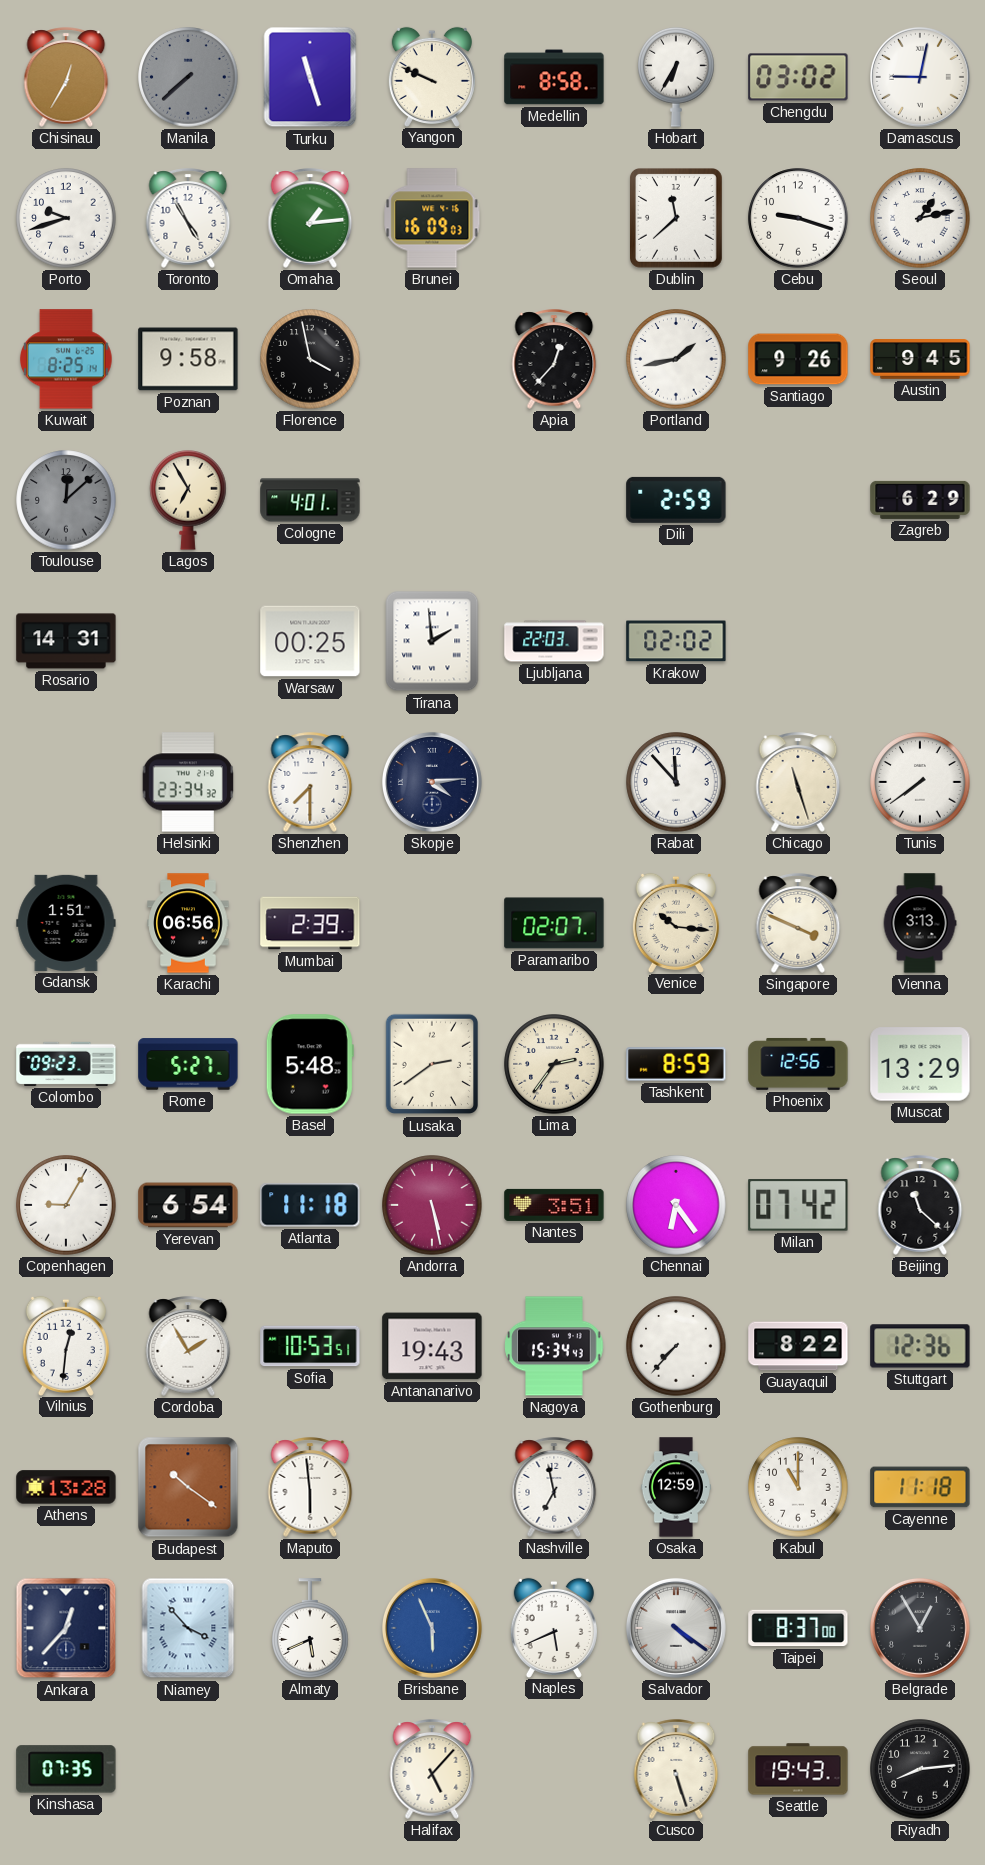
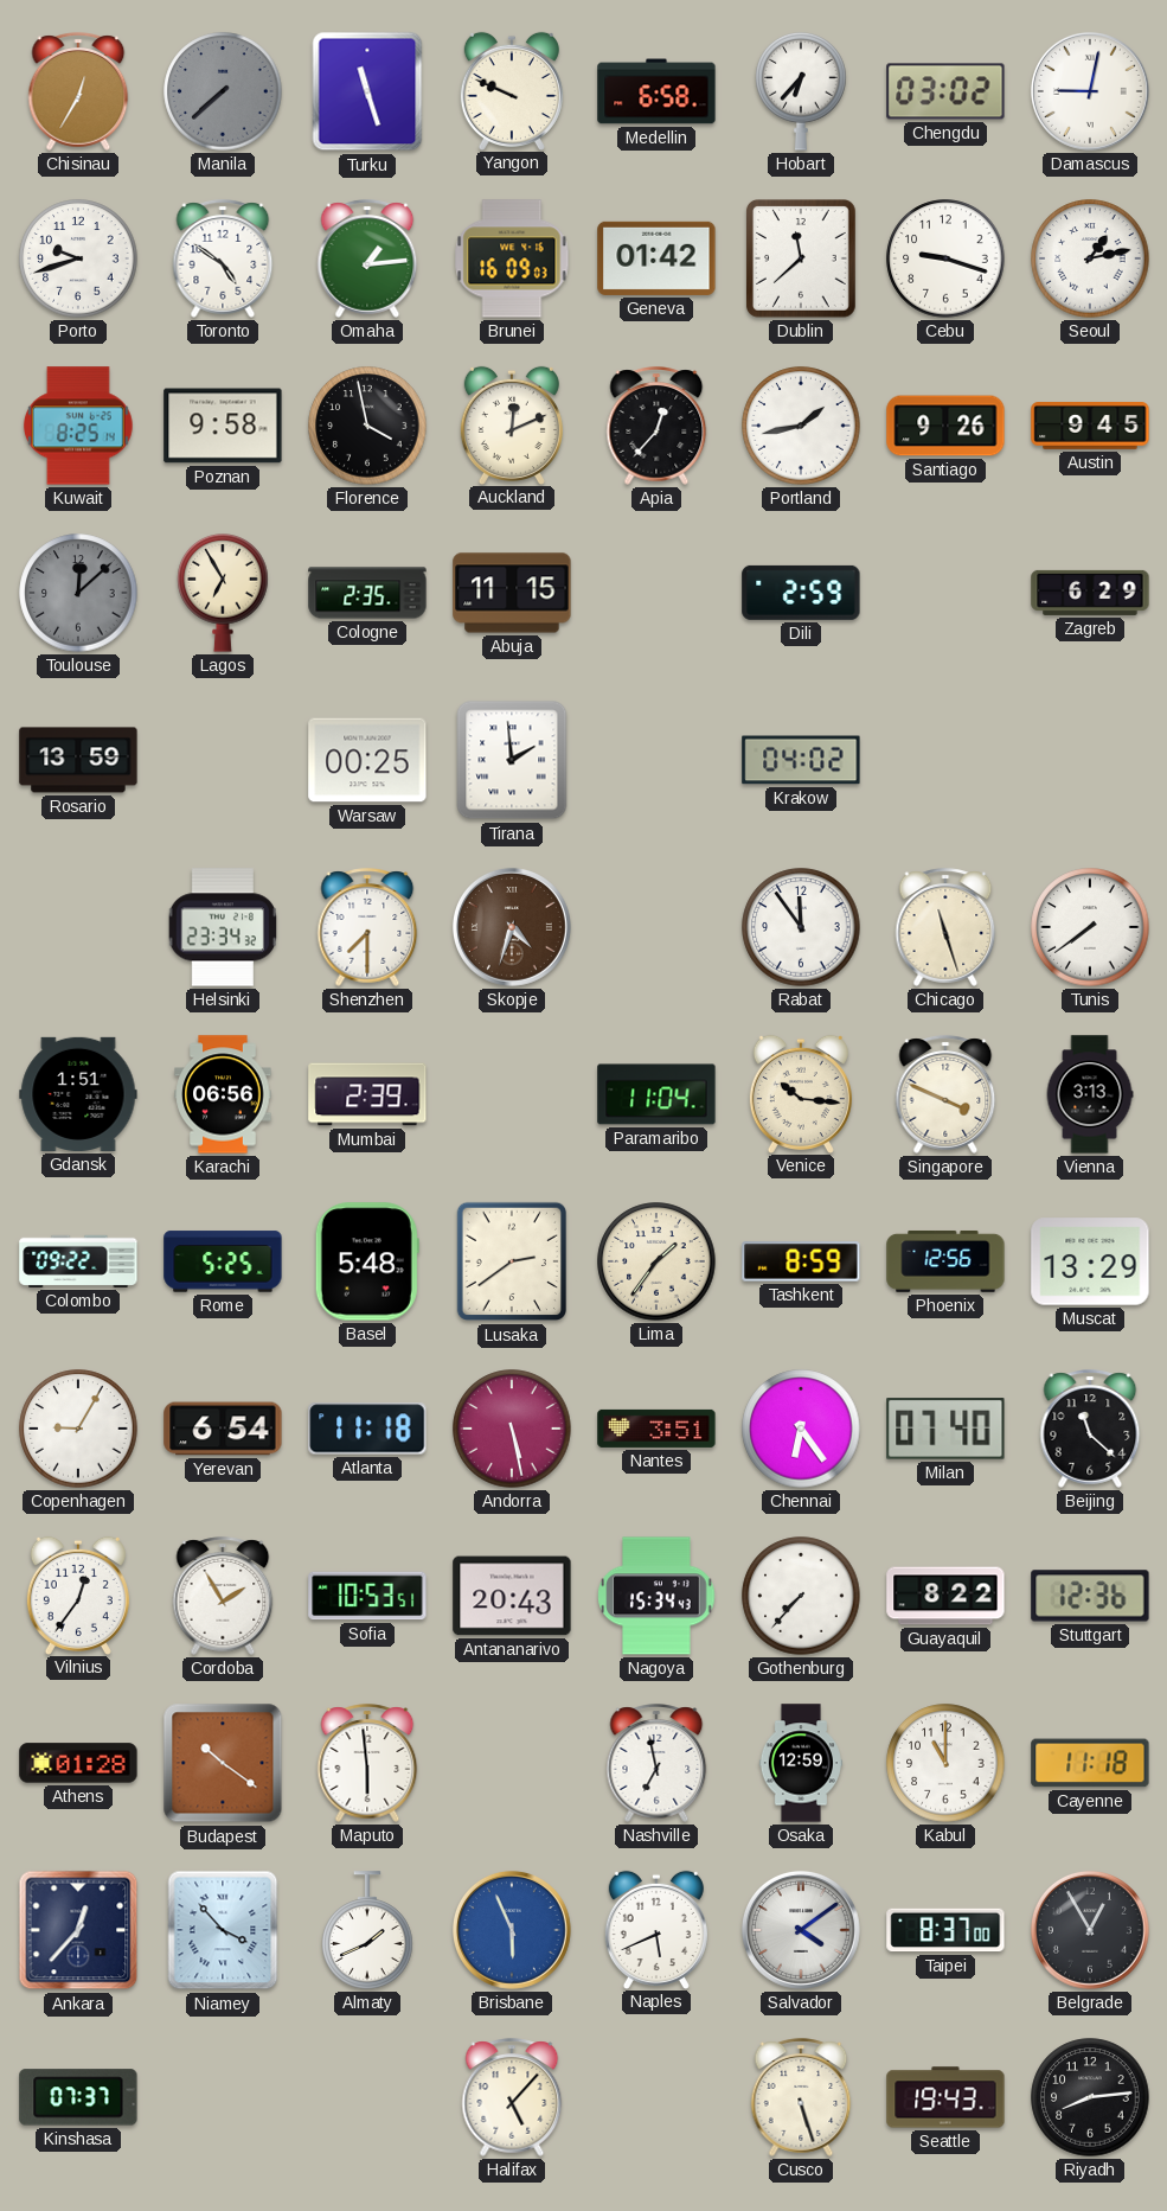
Medellin: 8:58 -> 6:58
Hobart: 6:35 -> 6:37
Toronto: 4:55 -> 4:51
Geneva: none -> 01:42
Auckland: none -> 12:11
Cologne: 4:01 -> 2:35
Abuja: none -> 11:15
Rosario: 14:31 -> 13:59
Ljubljana: 22:03 -> none
Krakow: 02:02 -> 04:02
Skopje: 4:14 -> 4:33
Skopje dial: navy -> brown
Rabat: 11:53 -> 11:54
Paramaribo: 02:07 -> 11:04
Colombo: 09:23 -> 09:22
Rome: 5:27 -> 5:25
Lima: 2:36 -> 1:36
Milan: 07:42 -> 07:40
Vilnius: 12:31 -> 12:36
Antananarivo: 19:43 -> 20:43
Athens: 13:28 -> 01:28
Almaty: 5:41 -> 1:41
Salvador: 4:21 -> 4:09
Kinshasa: 07:35 -> 07:37
